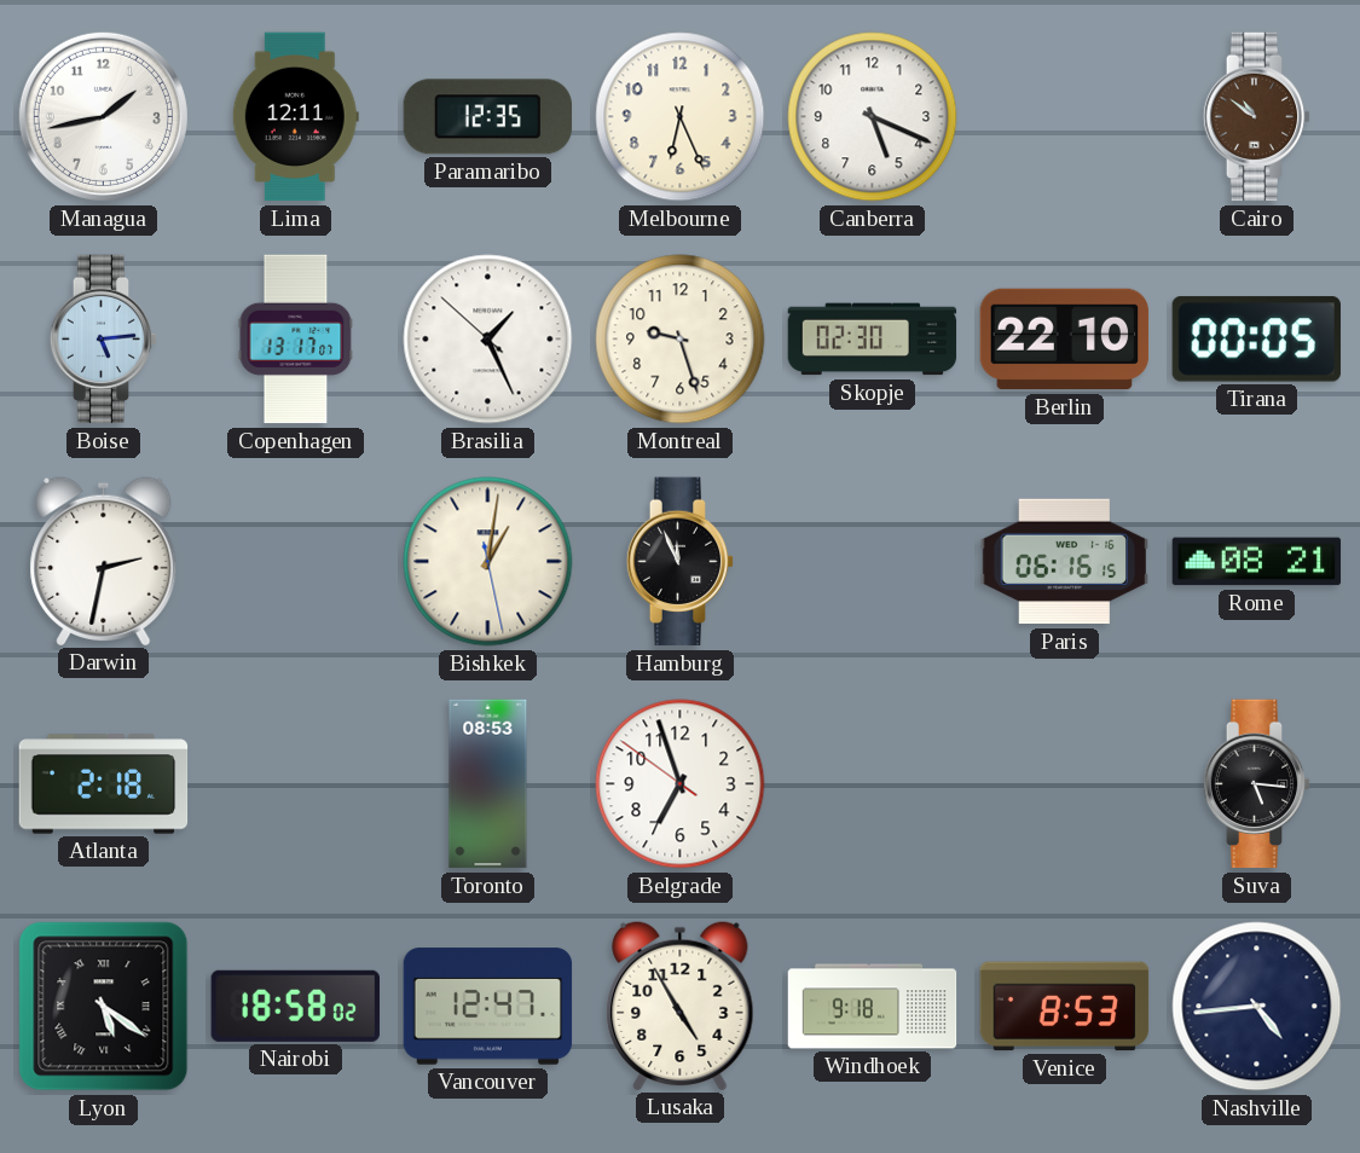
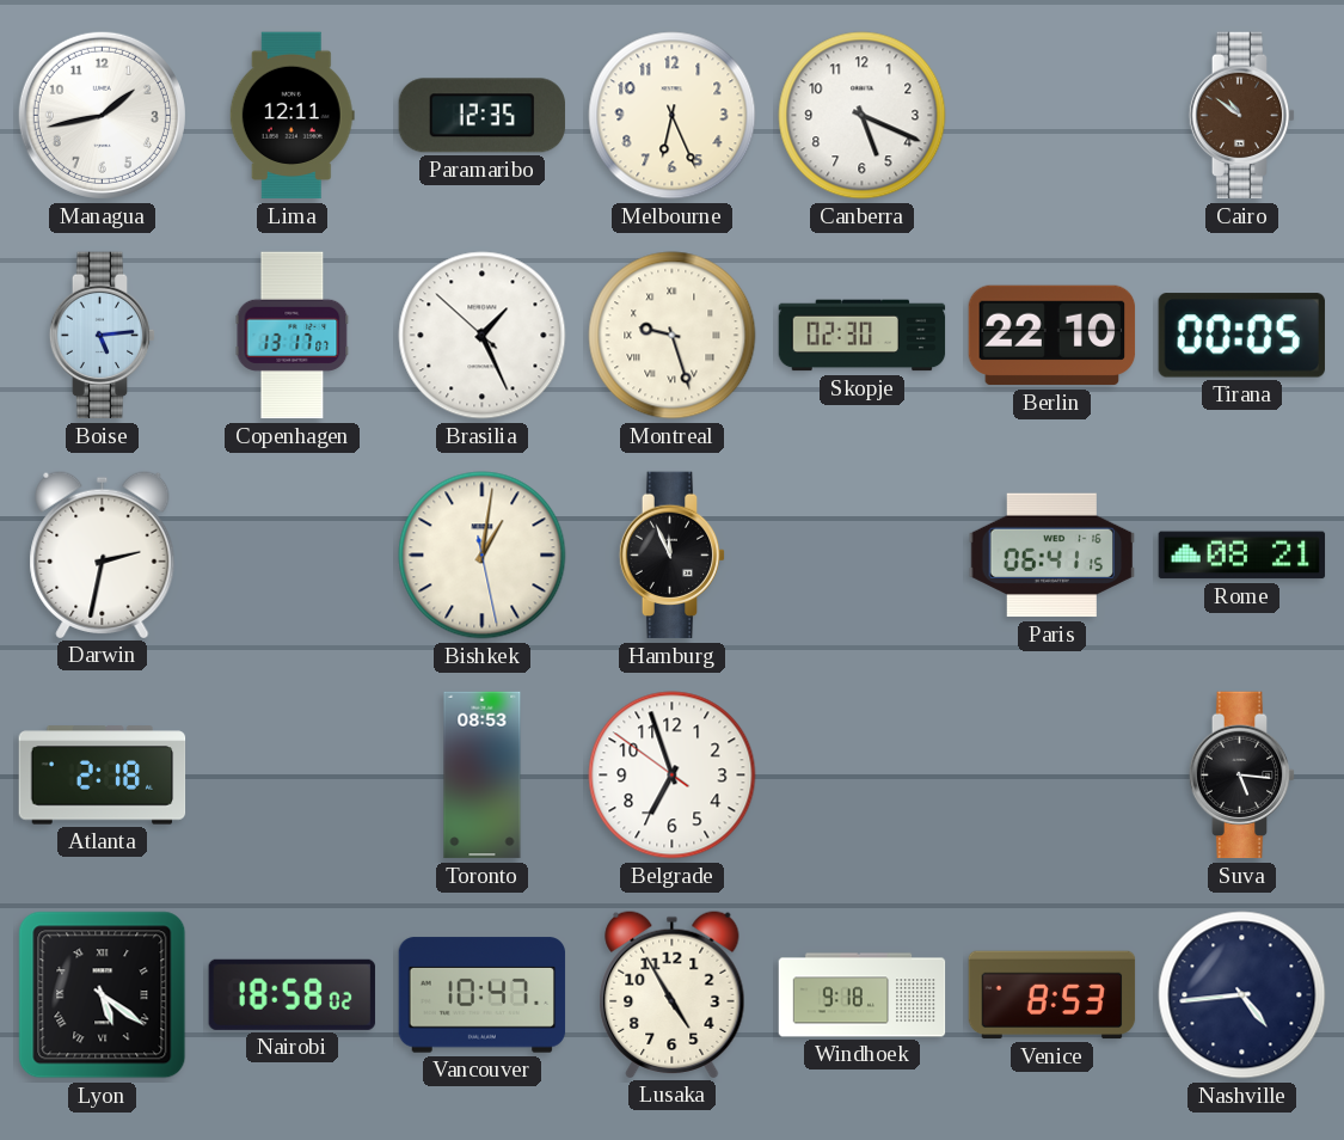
Montreal numerals: Arabic -> Roman
Paris: 06:16 -> 06:41
Vancouver: 12:47 -> 10:47
